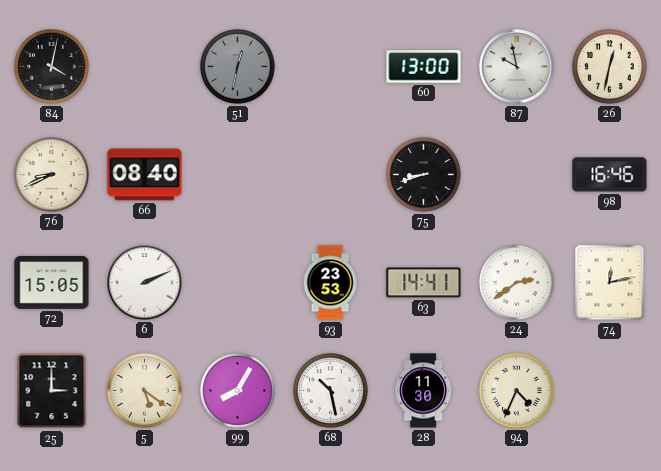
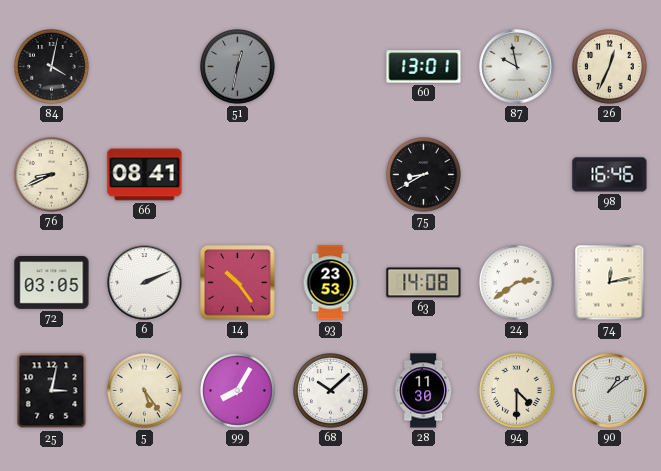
60: 13:00 -> 13:01
26: 12:32 -> 12:34
66: 08:40 -> 08:41
75: 8:42 -> 8:40
72: 15:05 -> 03:05
14: none -> 10:24
63: 14:41 -> 14:08
25: 3:00 -> 3:02
5: 5:21 -> 5:24
68: 10:28 -> 10:08
94: 4:34 -> 4:30
90: none -> 1:09
